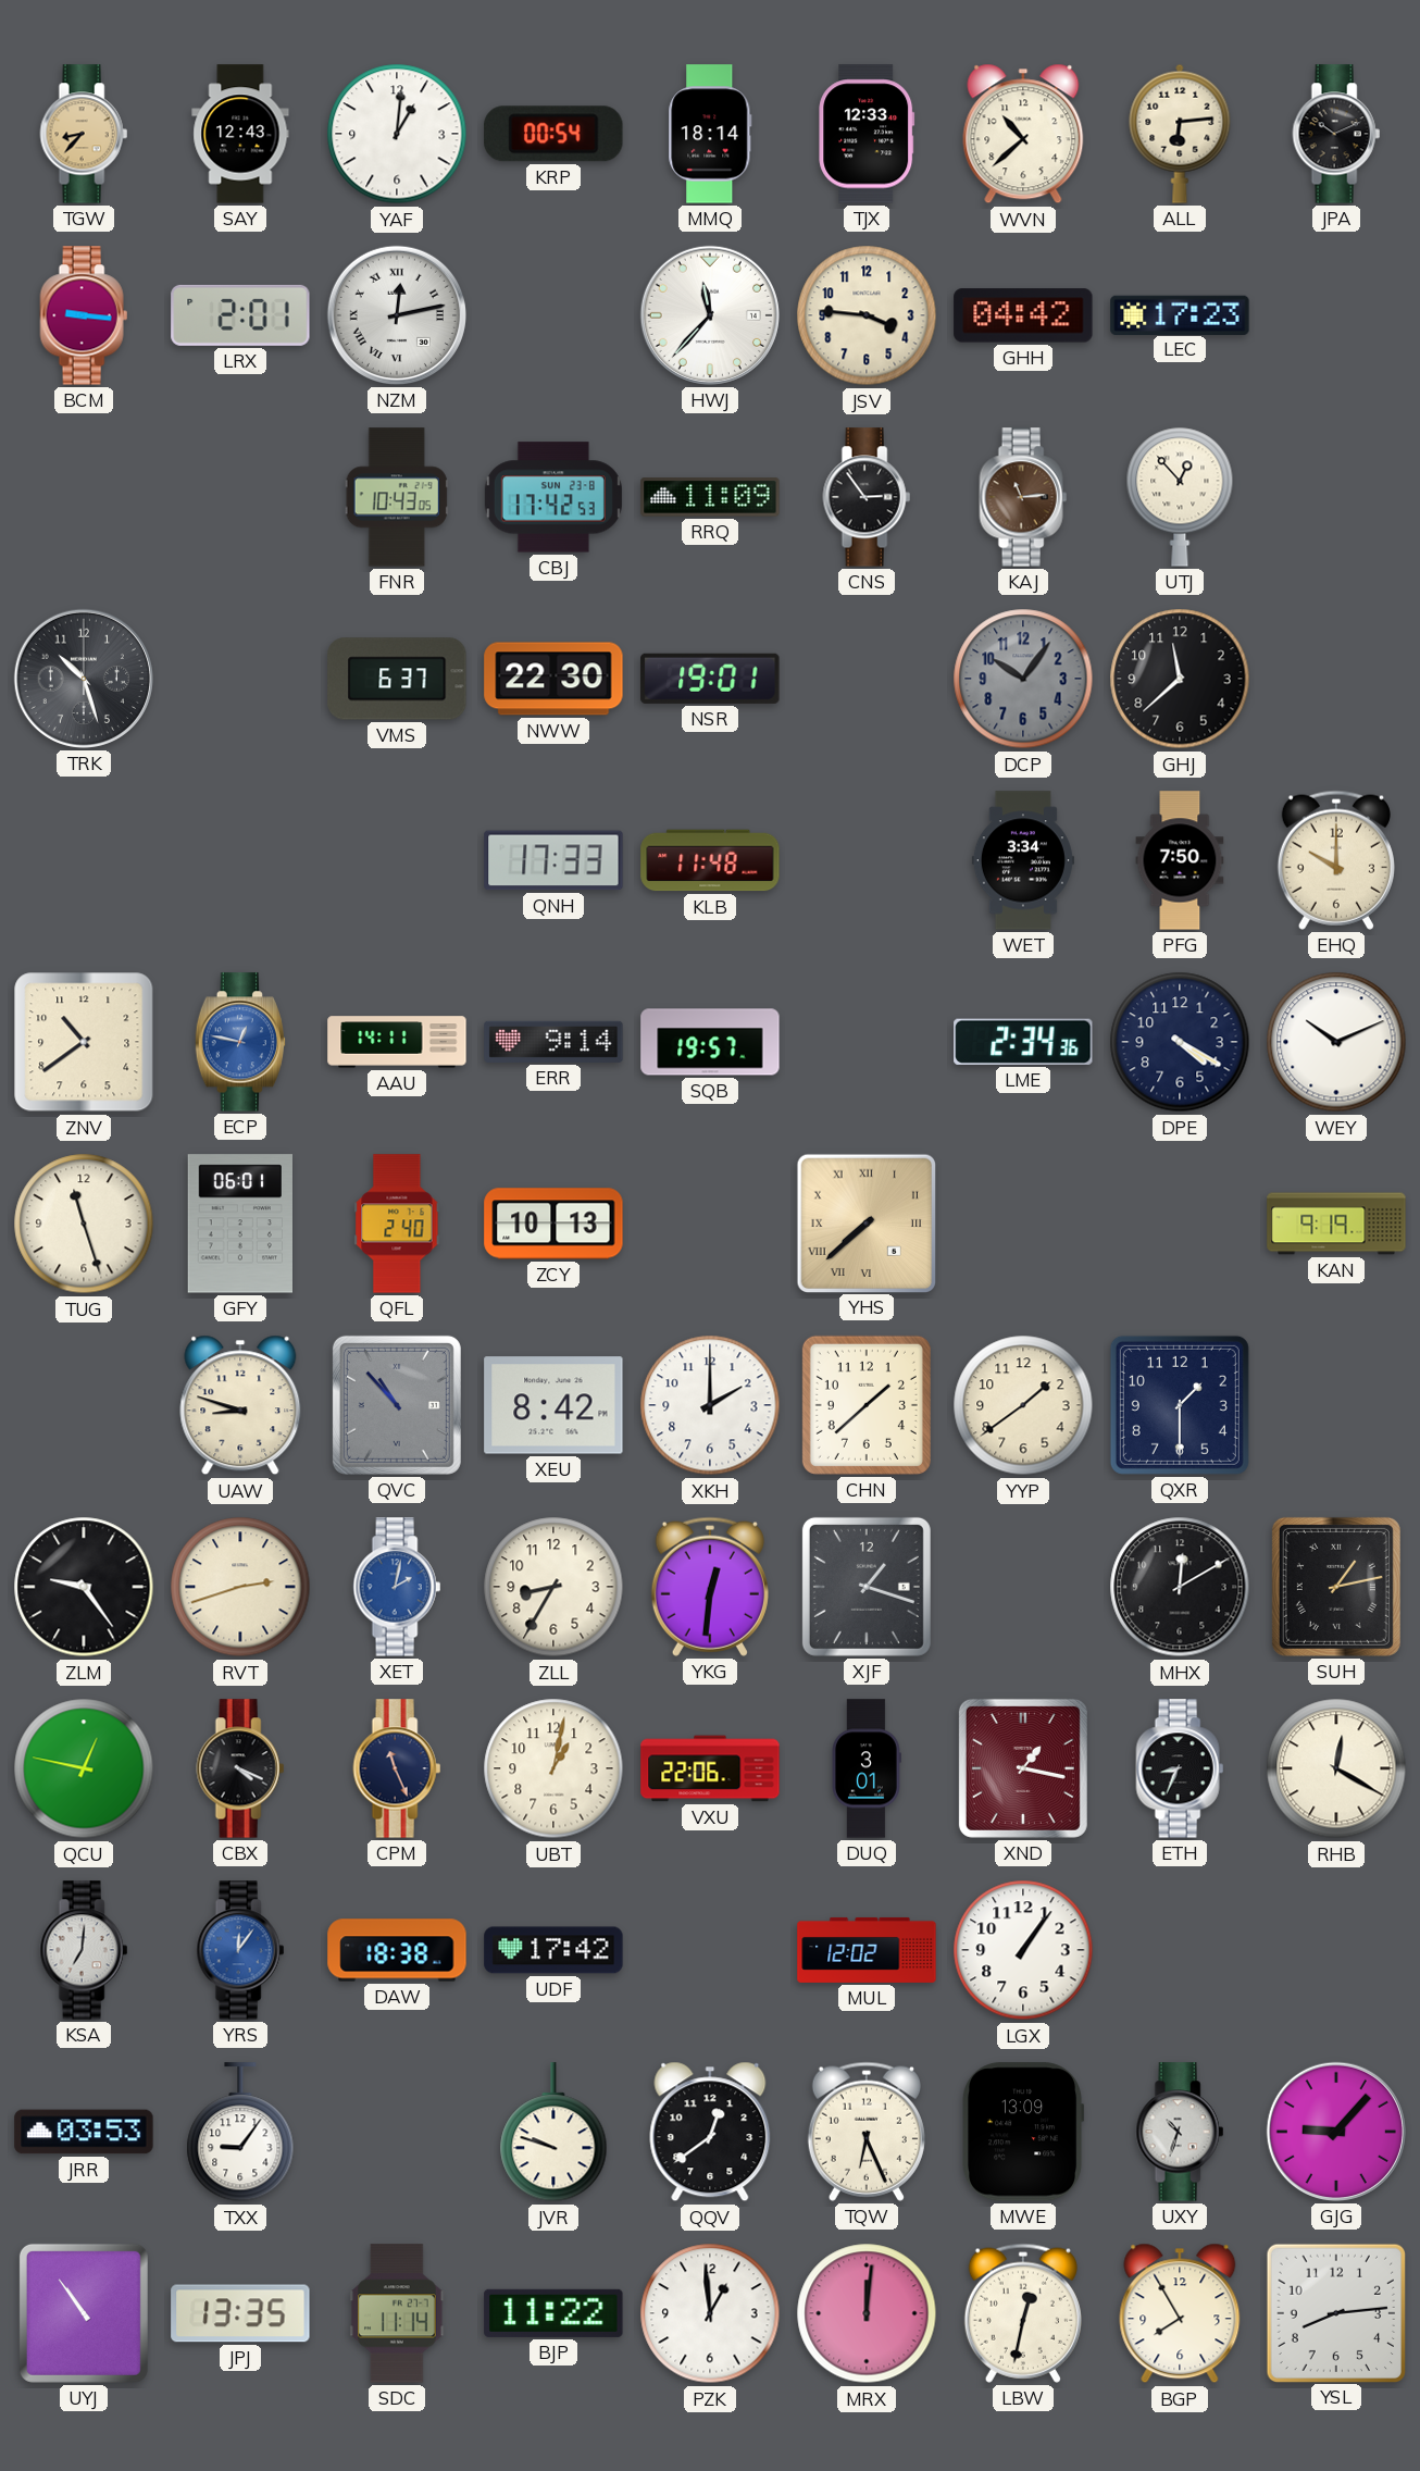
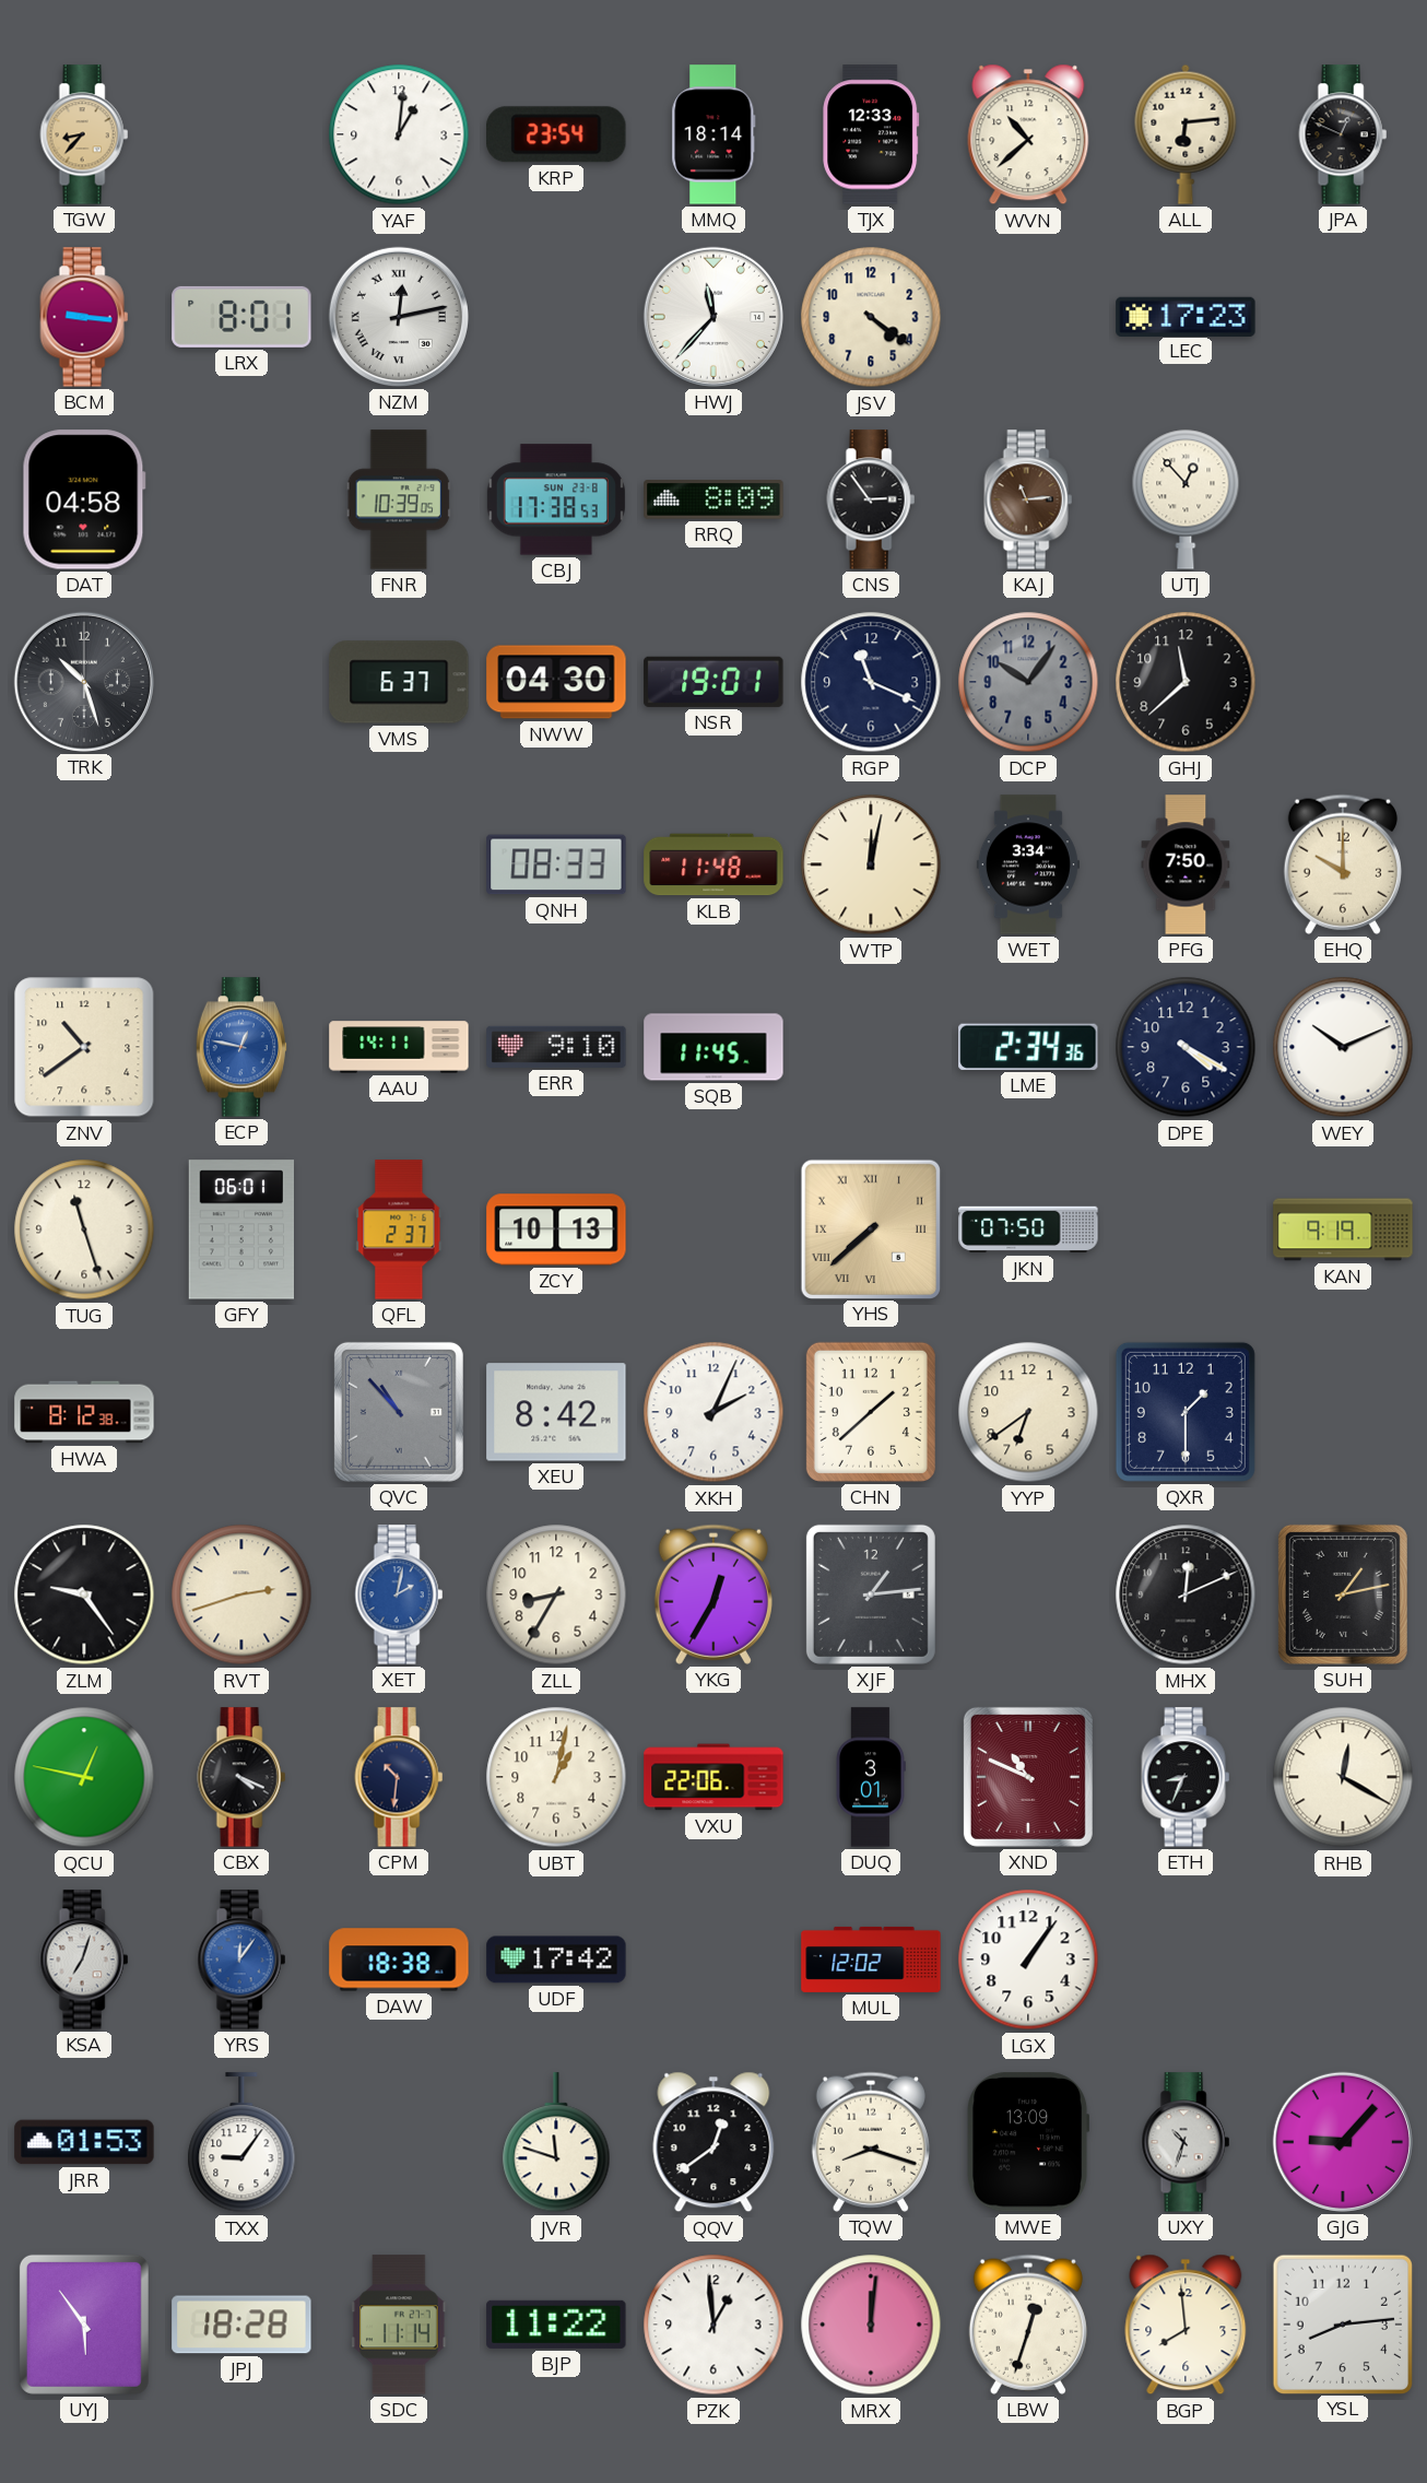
SAY: 12:43 -> none
KRP: 00:54 -> 23:54
JPA: 10:11 -> 12:49
LRX: 2:01 -> 8:01
JSV: 3:46 -> 4:21
GHH: 04:42 -> none
DAT: none -> 04:58
FNR: 10:43 -> 10:39
CBJ: 17:42 -> 17:38
RRQ: 11:09 -> 8:09
NWW: 22:30 -> 04:30
RGP: none -> 11:19
QNH: 17:33 -> 08:33
WTP: none -> 12:02
ERR: 9:14 -> 9:10
SQB: 19:57 -> 11:45
QFL: 2:40 -> 2:37
JKN: none -> 07:50
HWA: none -> 8:12
UAW: 8:48 -> none
XKH: 2:00 -> 2:04
YYP: 1:39 -> 6:39
YKG: 12:31 -> 12:35
XJF: 1:18 -> 1:14
MHX: 12:10 -> 12:11
CPM: 11:26 -> 10:31
XND: 1:17 -> 10:49
KSA: 7:01 -> 7:03
JRR: 03:53 -> 01:53
JVR: 9:48 -> 11:48
TQW: 6:26 -> 8:18
UYJ: 10:54 -> 5:54
JPJ: 13:35 -> 18:28
LBW: 12:32 -> 12:33
BGP: 7:55 -> 7:59
